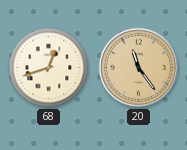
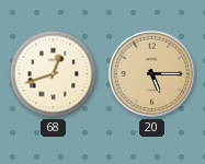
20: 11:24 -> 5:15
